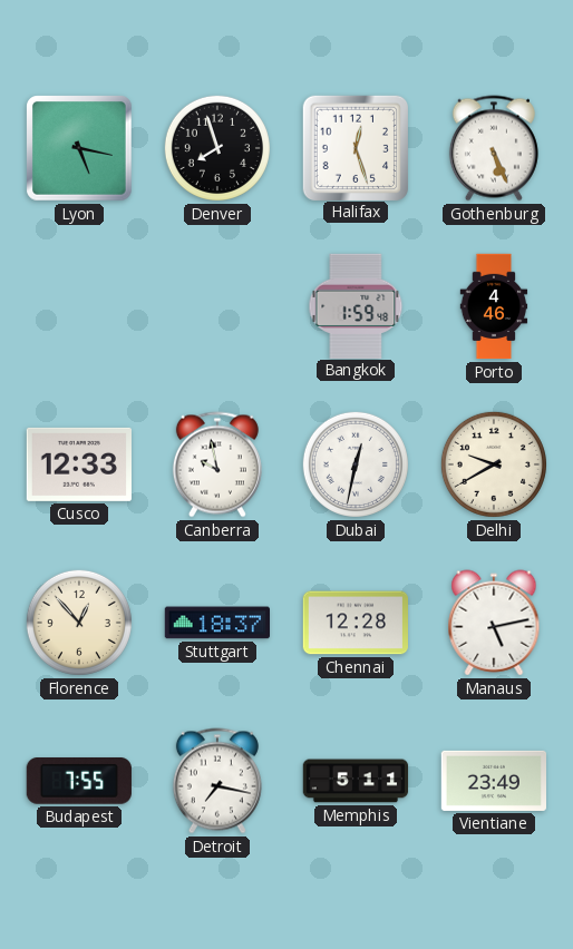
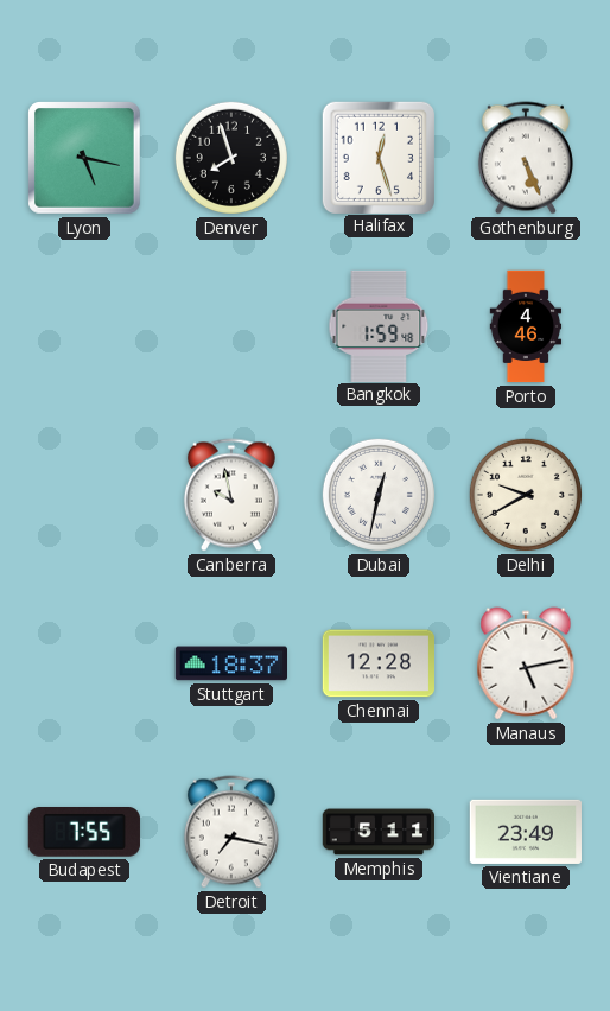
Cusco: 12:33 -> none
Florence: 12:53 -> none
